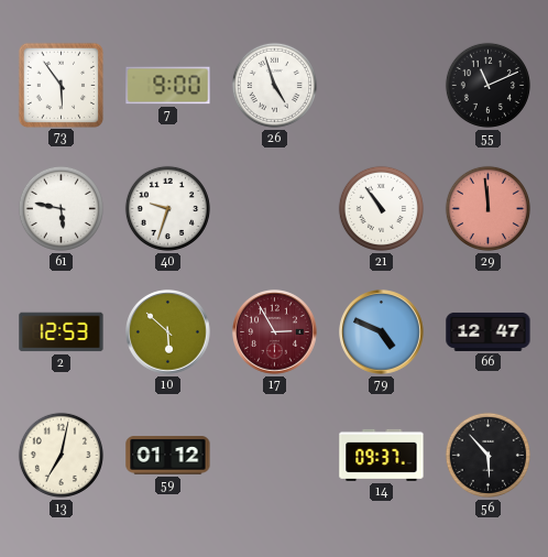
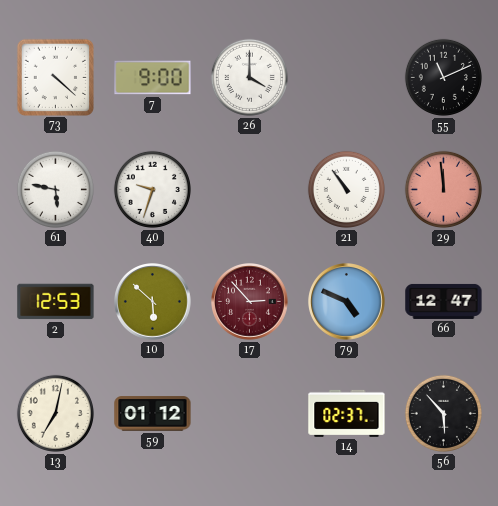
73: 5:54 -> 4:22
26: 4:57 -> 4:00
17: 2:55 -> 2:53
14: 09:37 -> 02:37
